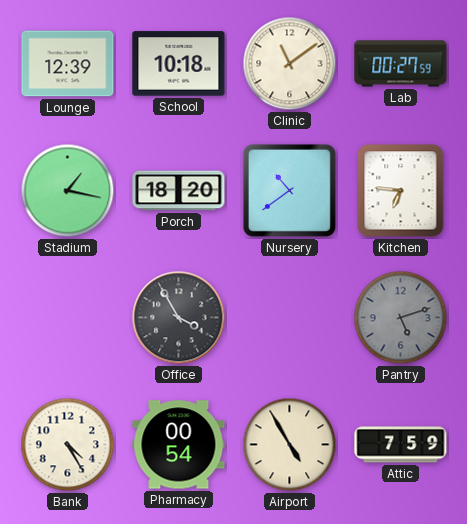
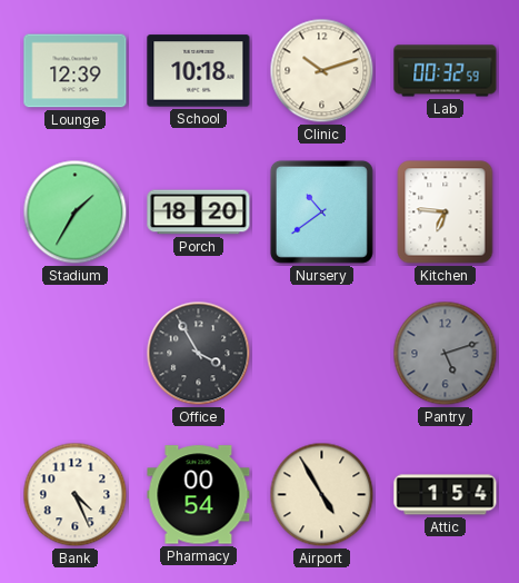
Clinic: 11:09 -> 10:12
Lab: 00:27 -> 00:32
Stadium: 1:17 -> 1:35
Bank: 4:25 -> 4:26
Attic: 7:59 -> 1:54
